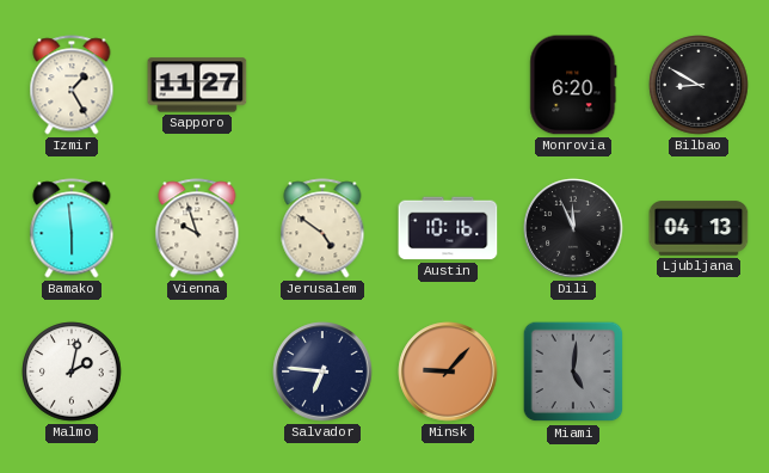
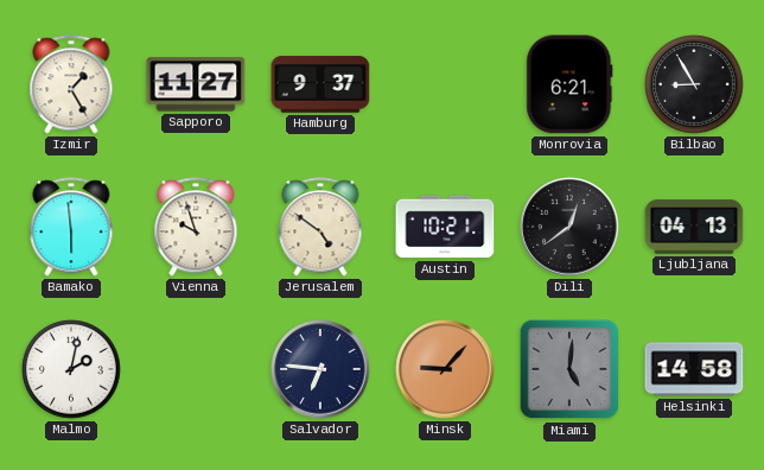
Hamburg: none -> 9:37
Monrovia: 6:20 -> 6:21
Bilbao: 8:50 -> 8:55
Austin: 10:16 -> 10:21
Dili: 11:56 -> 12:39
Helsinki: none -> 14:58
